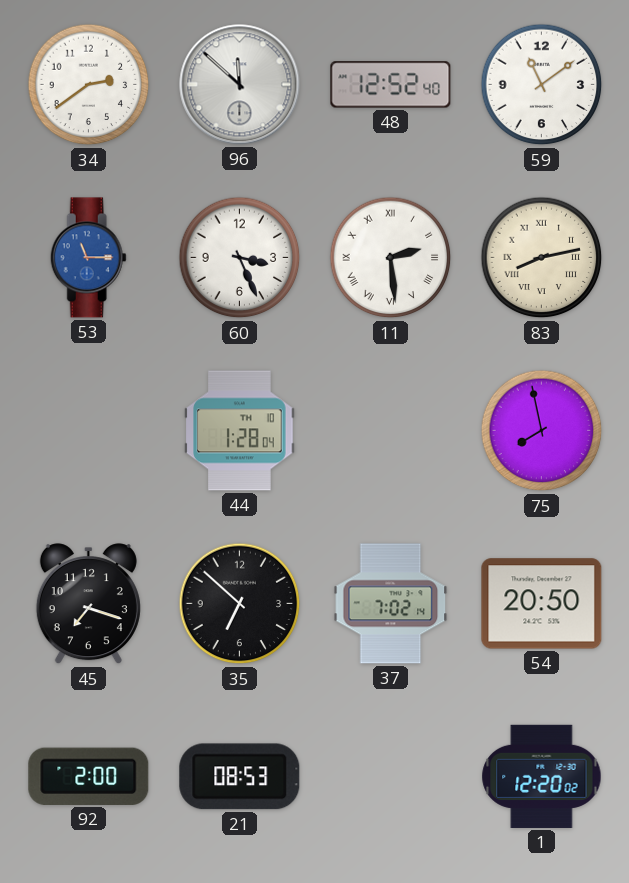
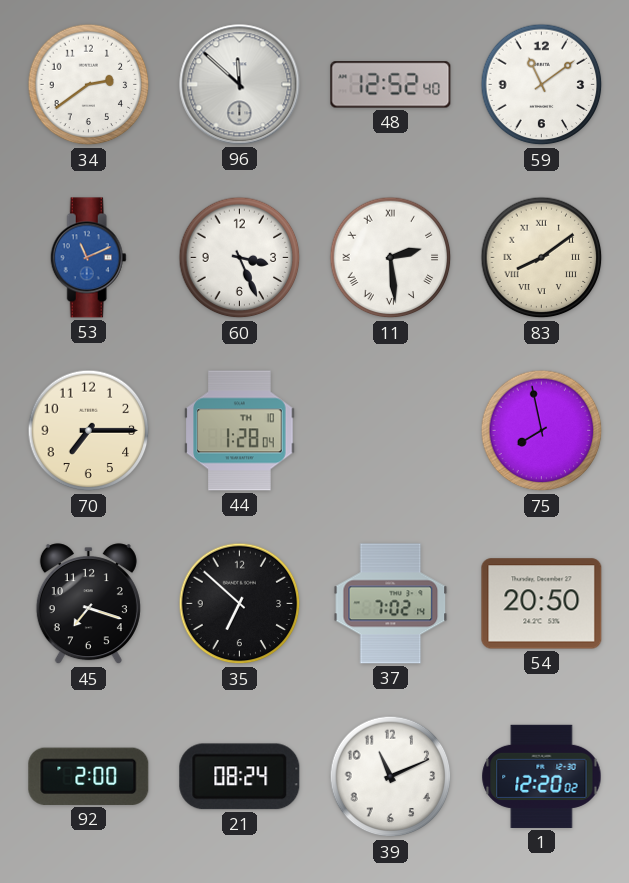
53: 11:15 -> 11:11
83: 8:13 -> 8:09
70: none -> 7:15
21: 08:53 -> 08:24
39: none -> 11:11
